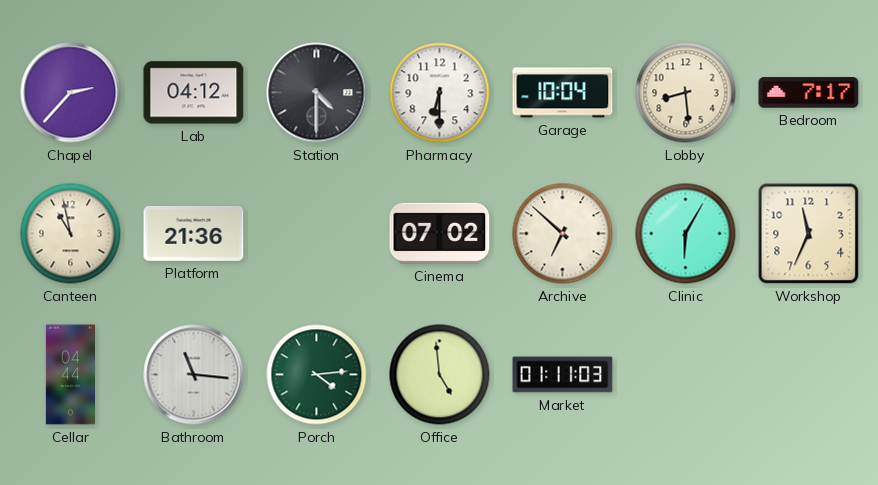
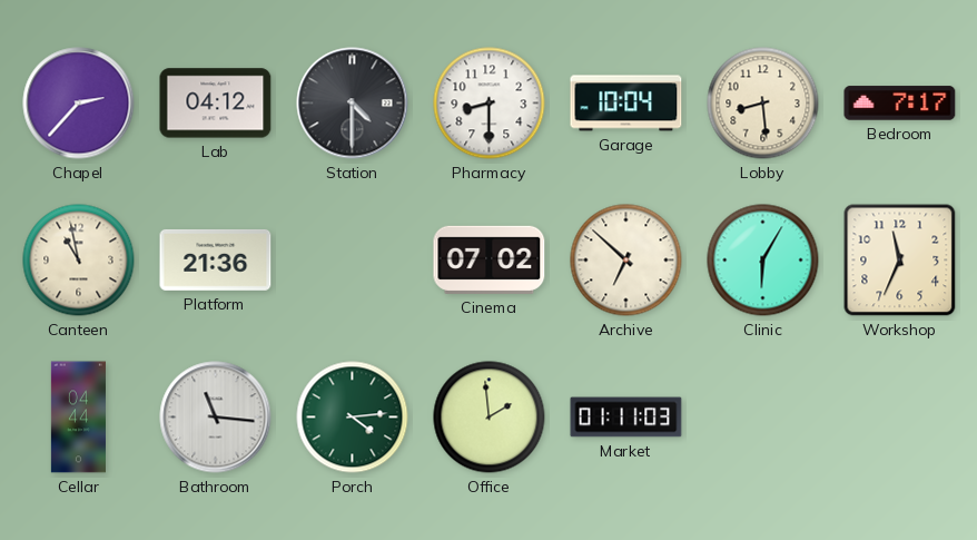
Pharmacy: 6:30 -> 8:30
Office: 4:59 -> 1:59
